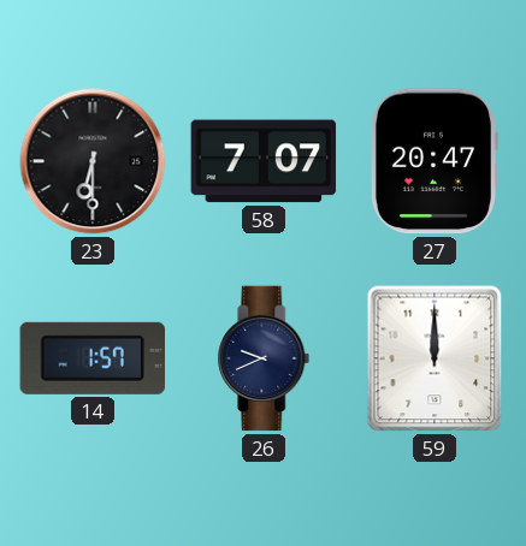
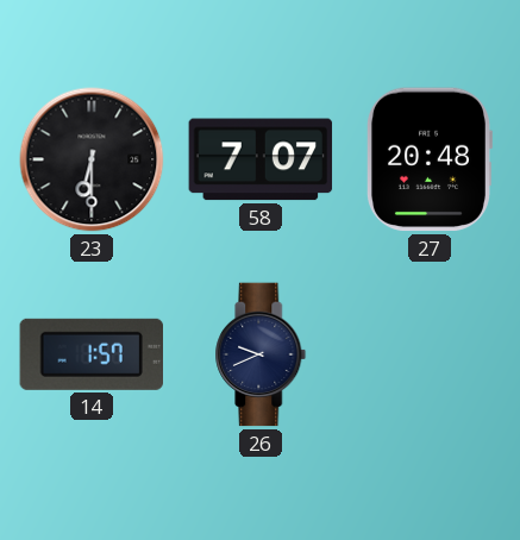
27: 20:47 -> 20:48
59: 12:00 -> none
